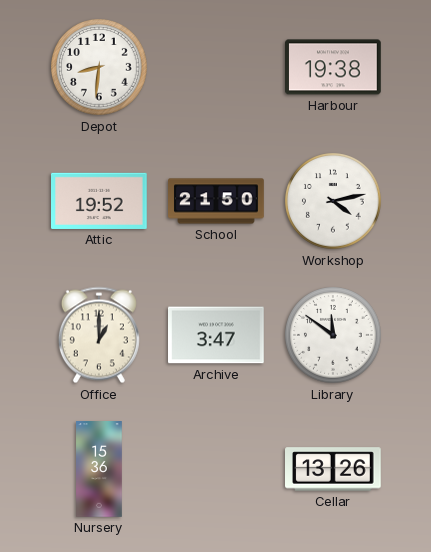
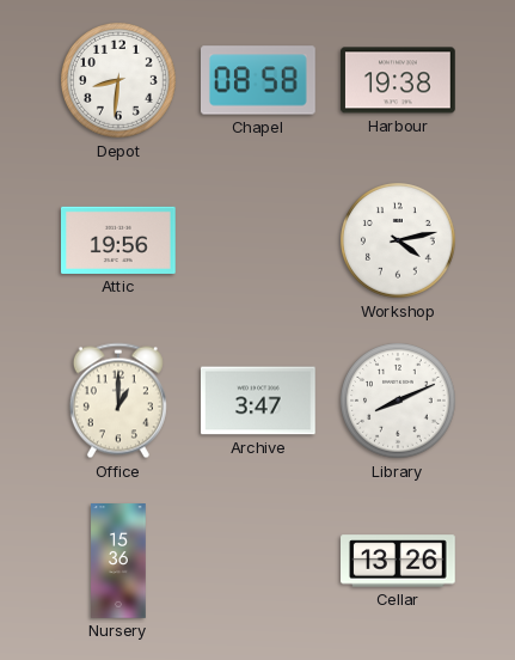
Chapel: none -> 08:58
Attic: 19:52 -> 19:56
School: 21:50 -> none
Library: 11:51 -> 8:11
